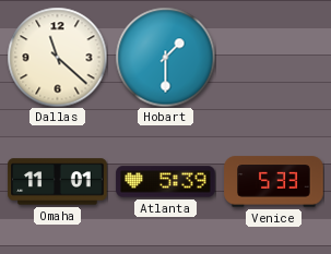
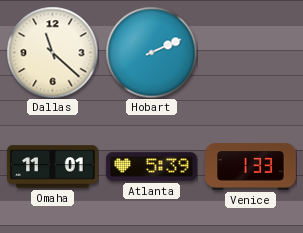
Hobart: 1:30 -> 2:11
Venice: 5:33 -> 1:33
